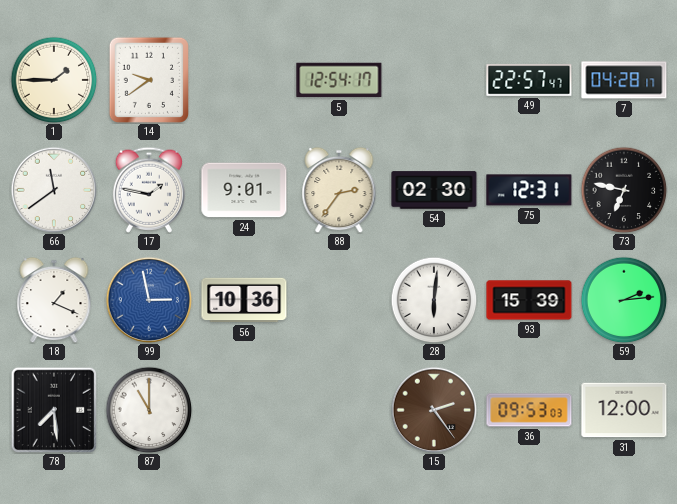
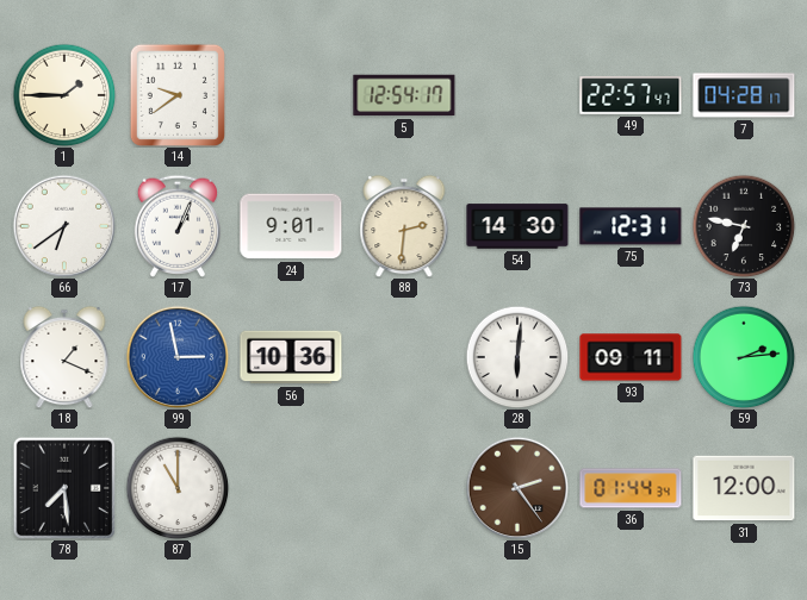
66: 11:39 -> 6:39
17: 1:47 -> 1:04
88: 2:36 -> 2:31
54: 02:30 -> 14:30
93: 15:39 -> 09:11
36: 09:53 -> 01:44
